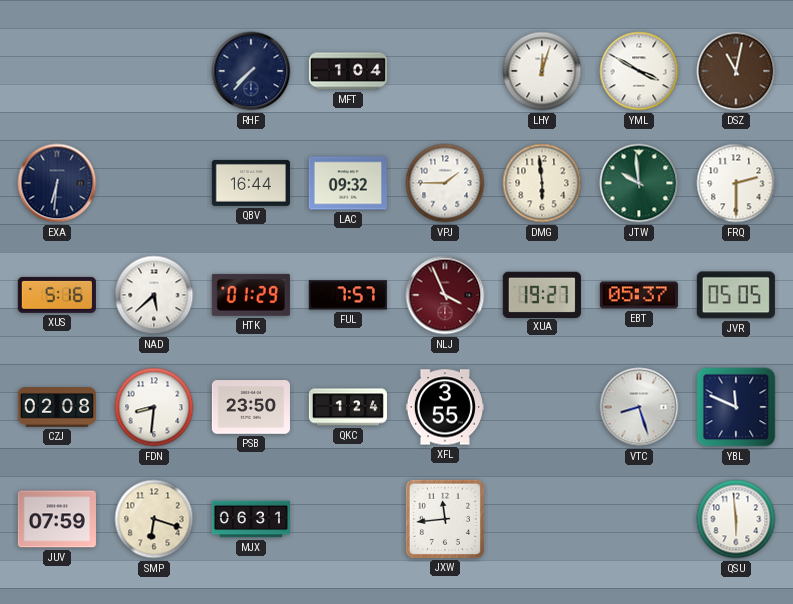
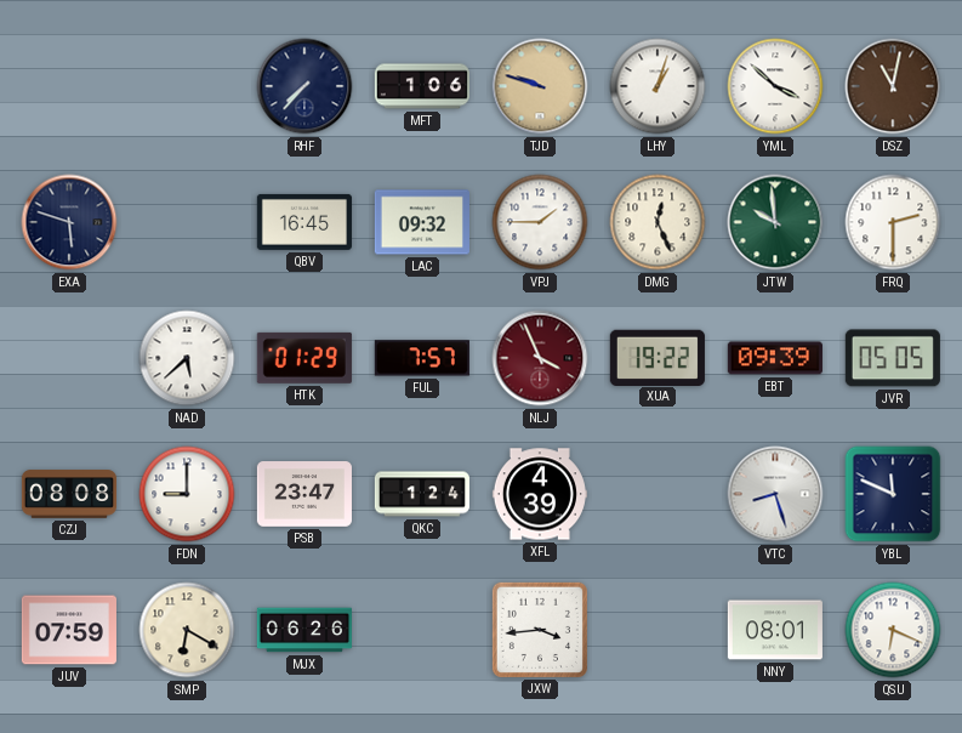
MFT: 1:04 -> 1:06
TJD: none -> 9:48
LHY: 12:03 -> 1:03
YML: 3:50 -> 3:52
EXA: 6:31 -> 5:48
QBV: 16:44 -> 16:45
DMG: 5:59 -> 12:26
XUS: 5:16 -> none
XUA: 19:27 -> 19:22
EBT: 05:37 -> 09:39
CZJ: 02:08 -> 08:08
FDN: 8:31 -> 9:00
PSB: 23:50 -> 23:47
XFL: 3:55 -> 4:39
SMP: 6:18 -> 6:20
MJX: 06:31 -> 06:26
JXW: 11:44 -> 3:44
NNY: none -> 08:01
QSU: 5:59 -> 6:19
